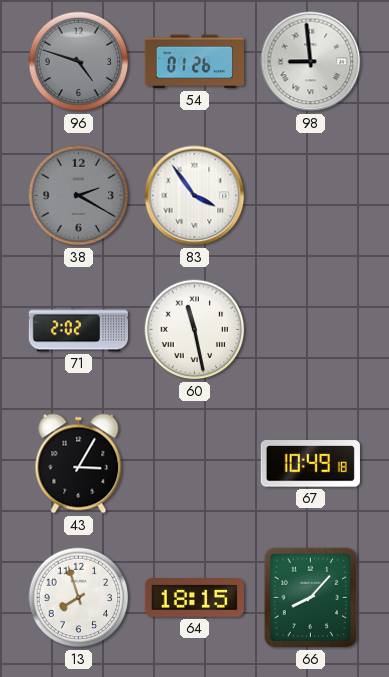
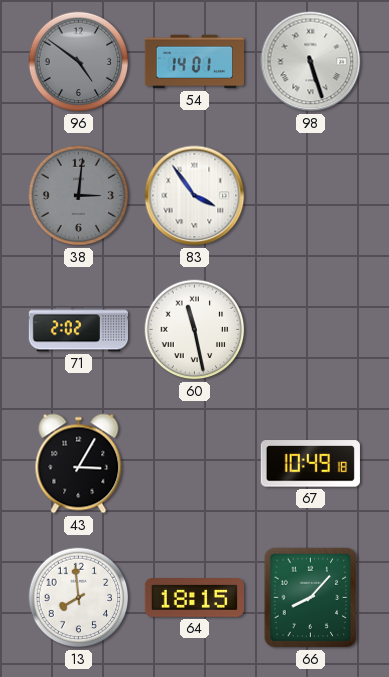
96: 4:48 -> 4:51
54: 01:26 -> 14:01
98: 8:59 -> 5:27
38: 2:20 -> 3:01
13: 7:57 -> 7:59
